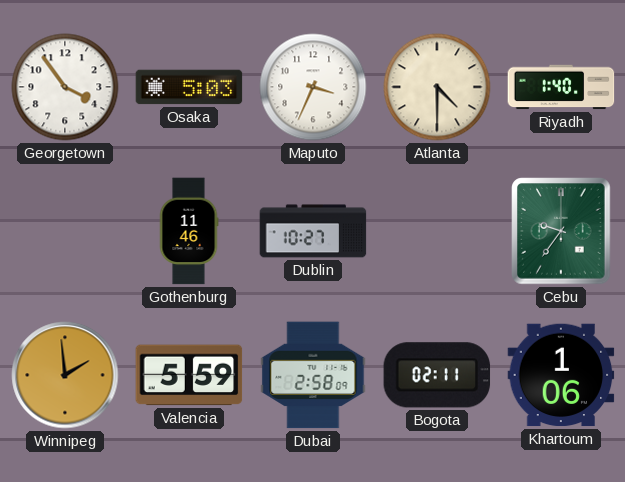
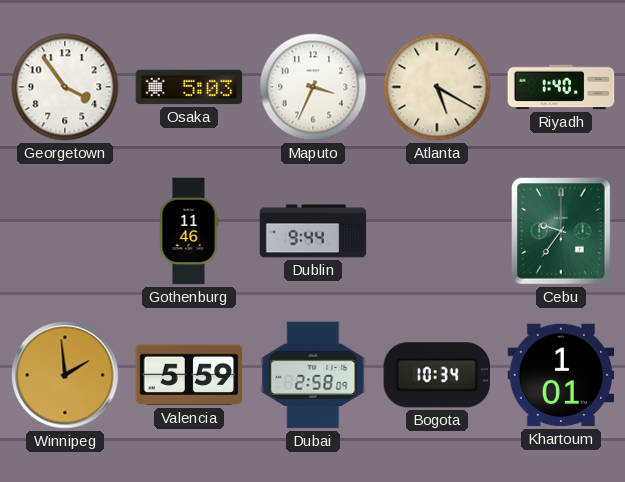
Atlanta: 4:30 -> 5:20
Dublin: 10:27 -> 9:44
Bogota: 02:11 -> 10:34
Khartoum: 1:06 -> 1:01
